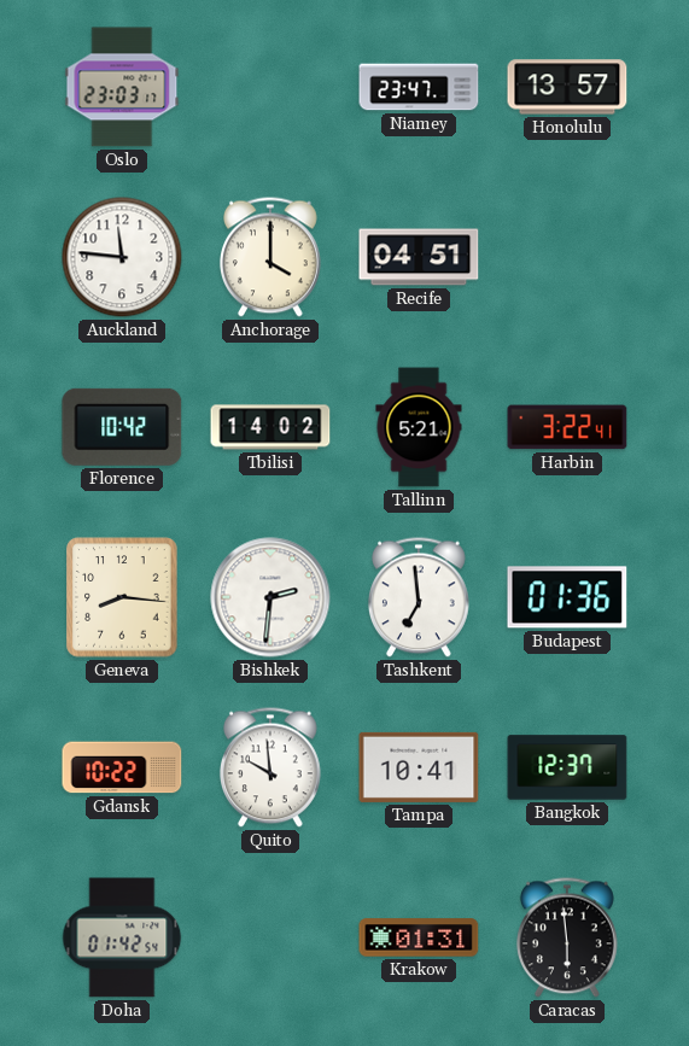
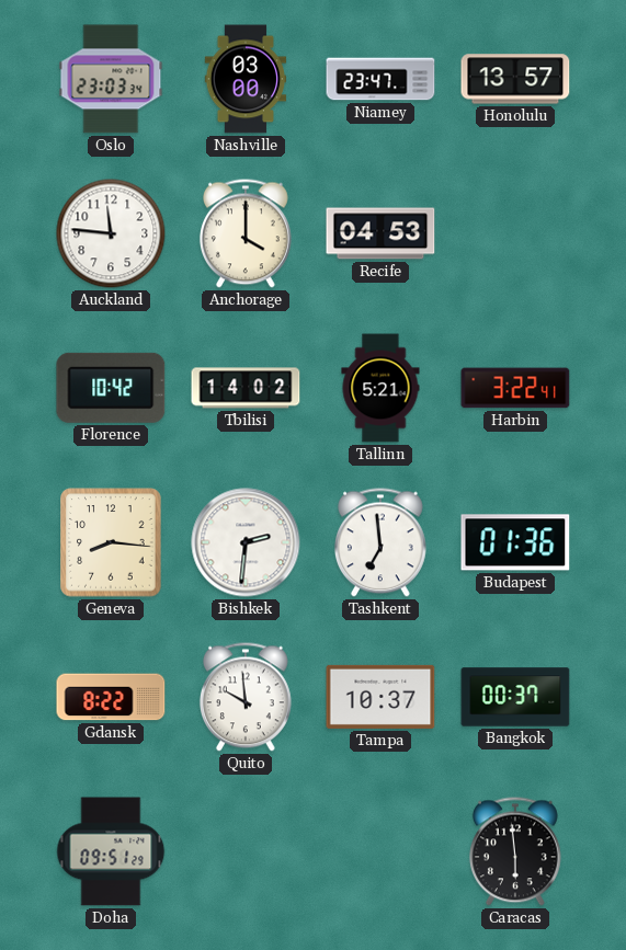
Oslo: 23:03:17 -> 23:03:34
Nashville: none -> 03:00
Recife: 04:51 -> 04:53
Gdansk: 10:22 -> 8:22
Tampa: 10:41 -> 10:37
Bangkok: 12:37 -> 00:37
Doha: 01:42 -> 09:51
Krakow: 01:31 -> none
